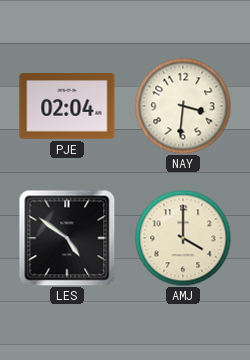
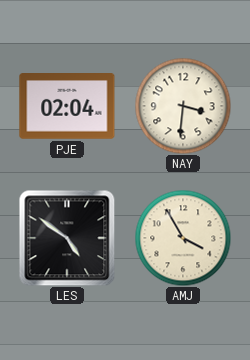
AMJ: 4:00 -> 3:55
